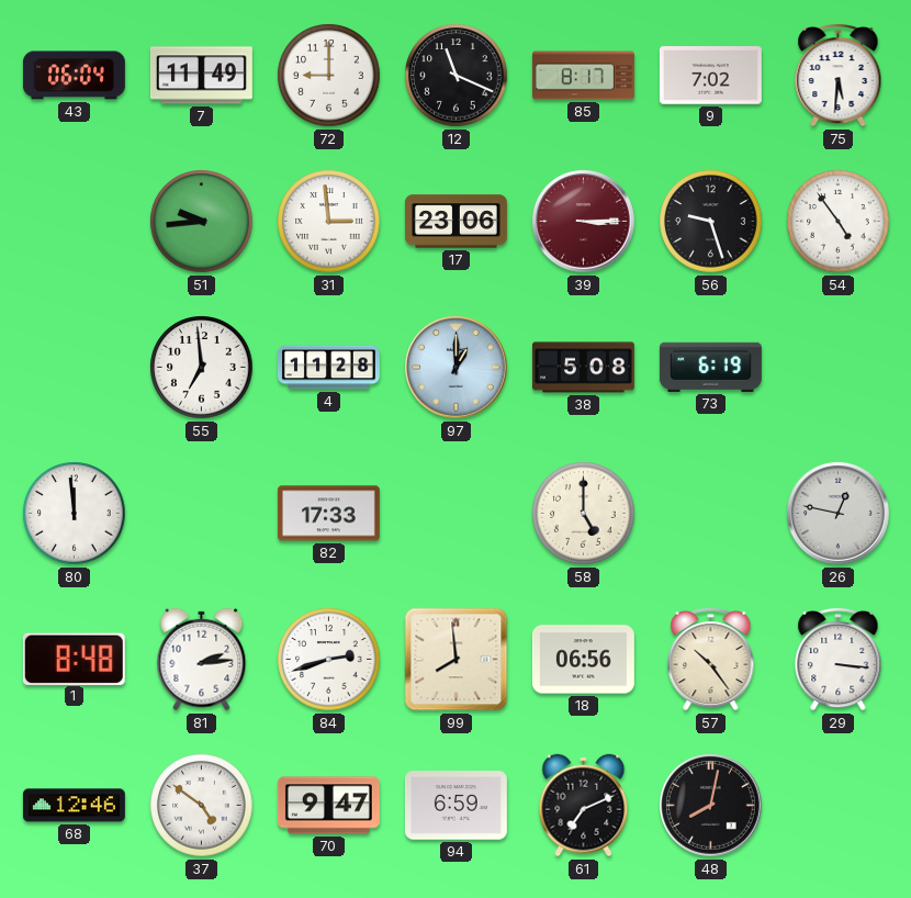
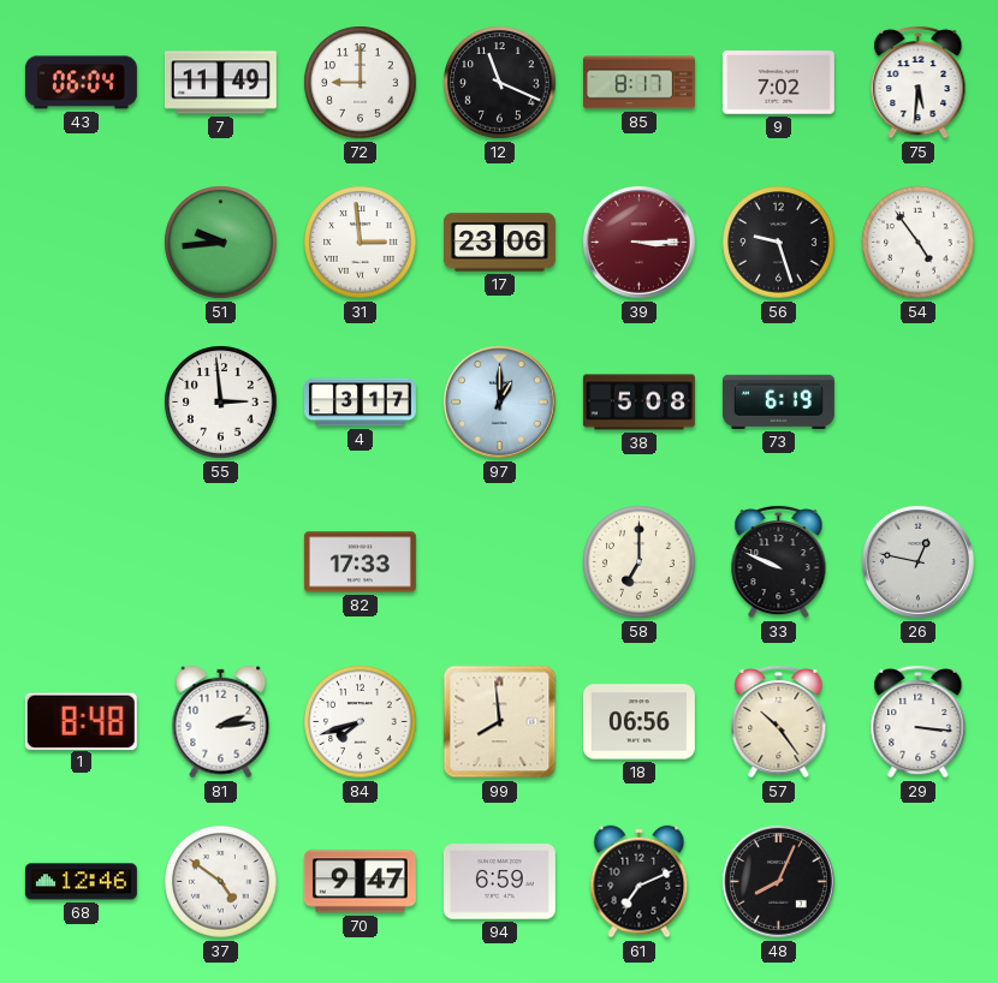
55: 6:59 -> 2:59
4: 11:28 -> 3:17
80: 11:59 -> none
58: 5:00 -> 7:00
33: none -> 9:49
84: 2:42 -> 7:42
48: 8:02 -> 8:04
